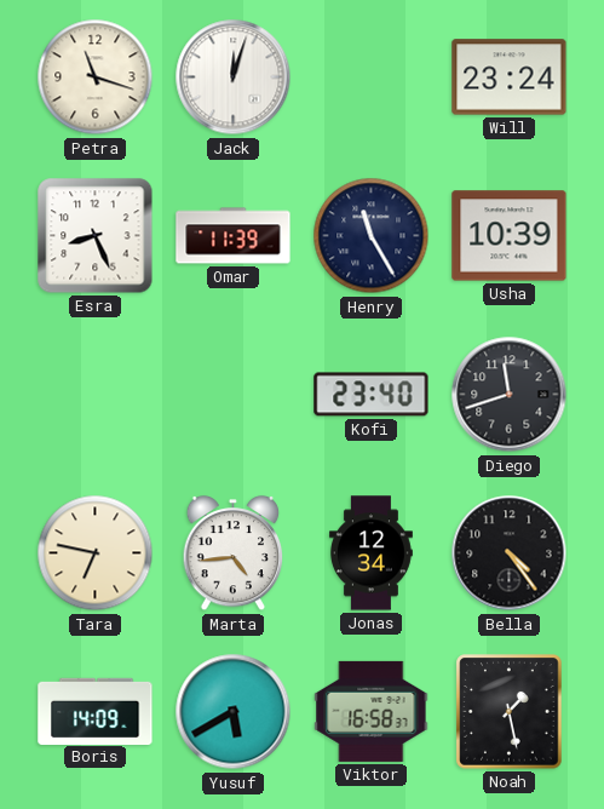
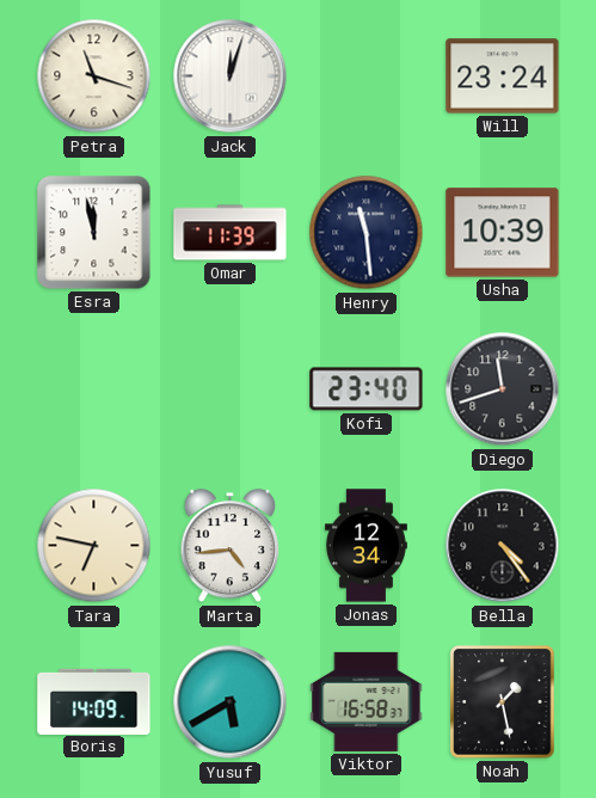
Esra: 8:26 -> 11:58
Henry: 11:25 -> 11:29
